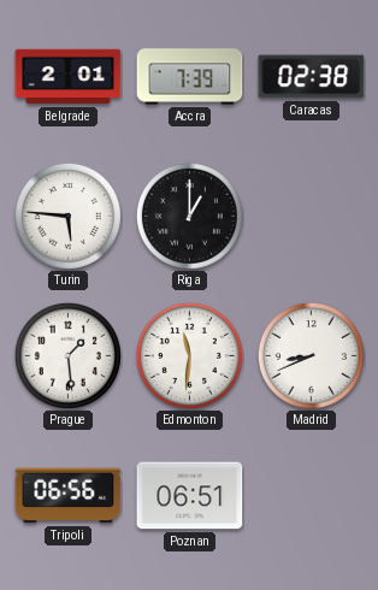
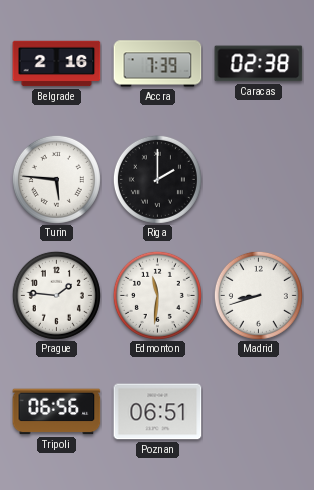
Belgrade: 2:01 -> 2:16
Riga: 1:00 -> 2:00
Prague: 1:29 -> 1:46
Madrid: 8:41 -> 8:42
